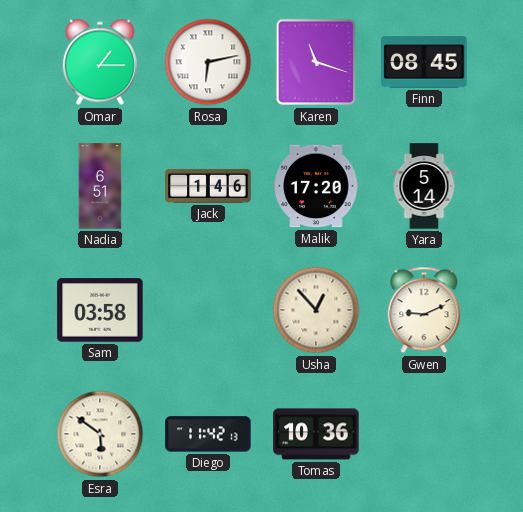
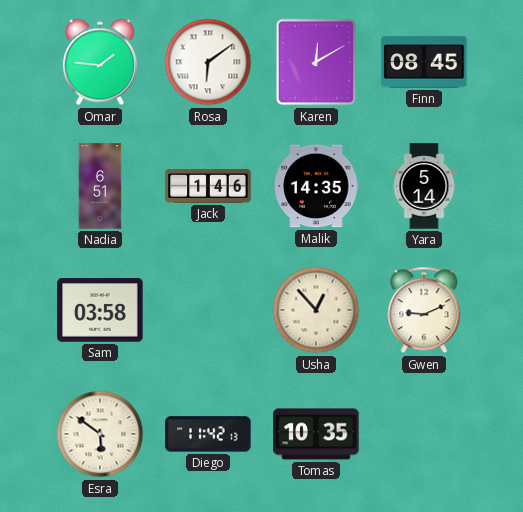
Omar: 1:15 -> 1:46
Rosa: 6:13 -> 6:09
Karen: 11:18 -> 12:10
Malik: 17:20 -> 14:35
Tomas: 10:36 -> 10:35
